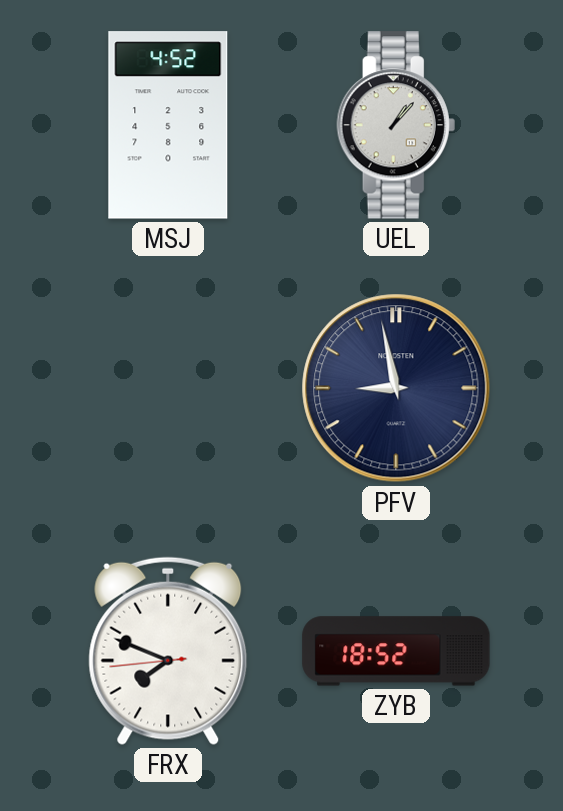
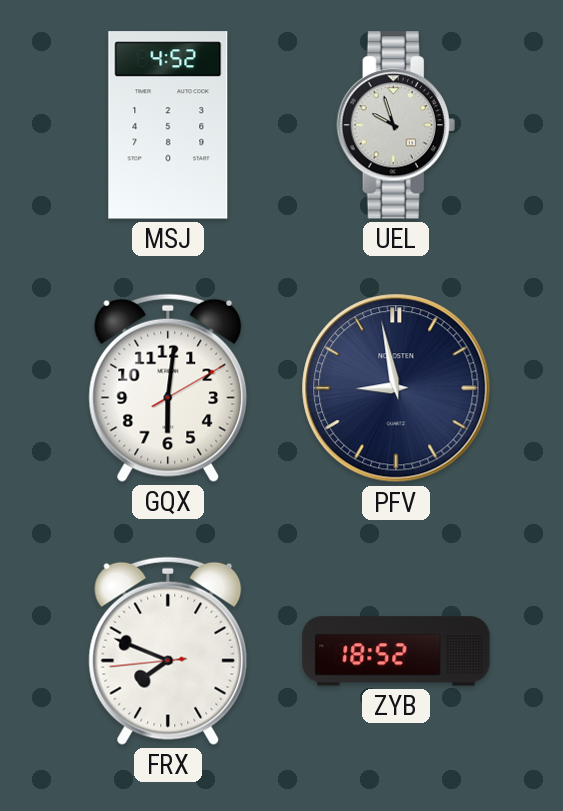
UEL: 1:07 -> 9:57
GQX: none -> 6:01
